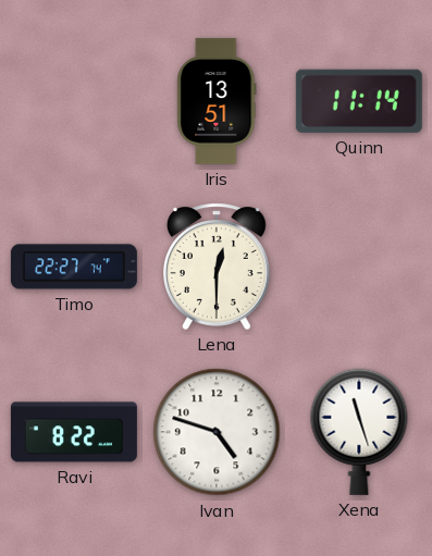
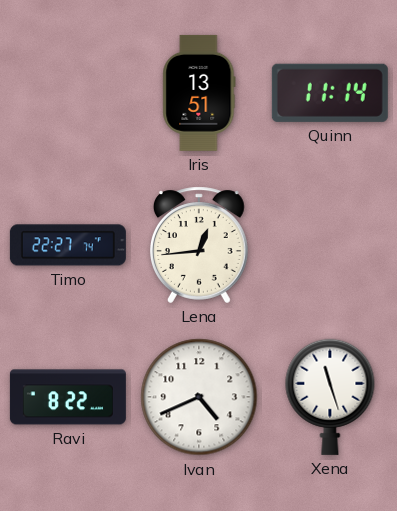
Lena: 12:30 -> 12:44
Ivan: 4:48 -> 4:41
